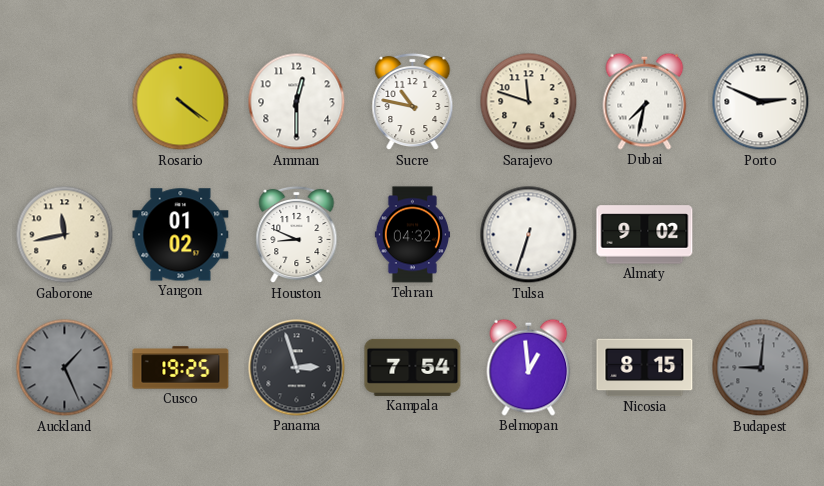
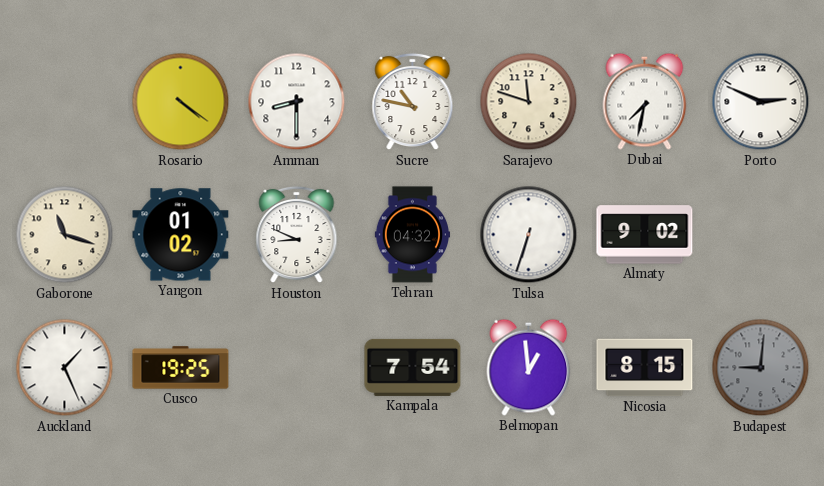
Amman: 12:30 -> 8:30
Gaborone: 11:43 -> 11:18
Auckland dial: grey -> white
Panama: 2:57 -> none
